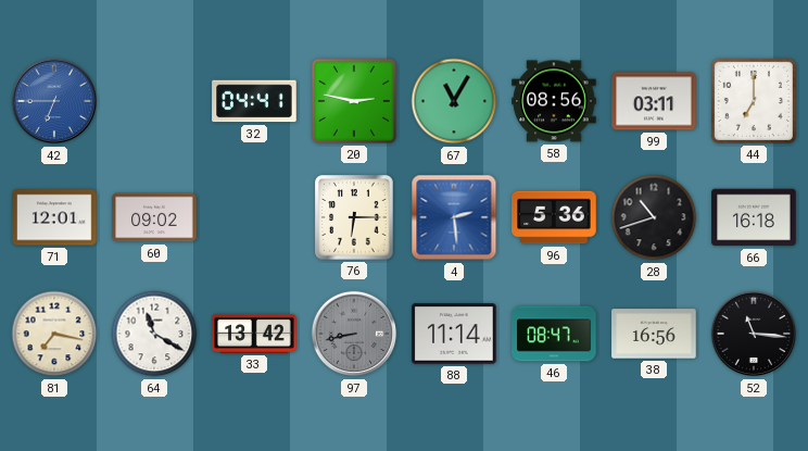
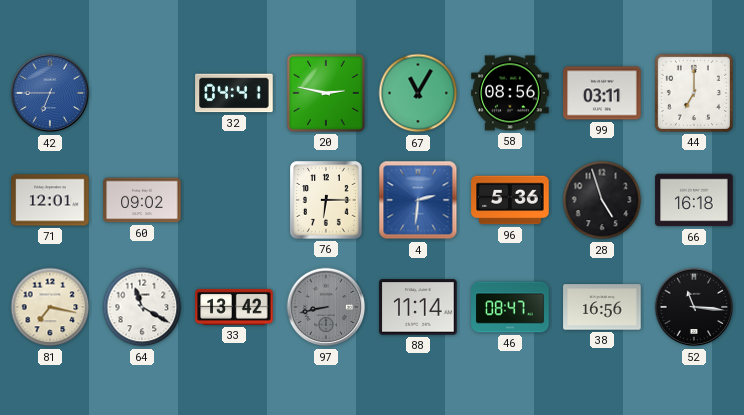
4: 2:29 -> 2:31
28: 10:42 -> 4:57
